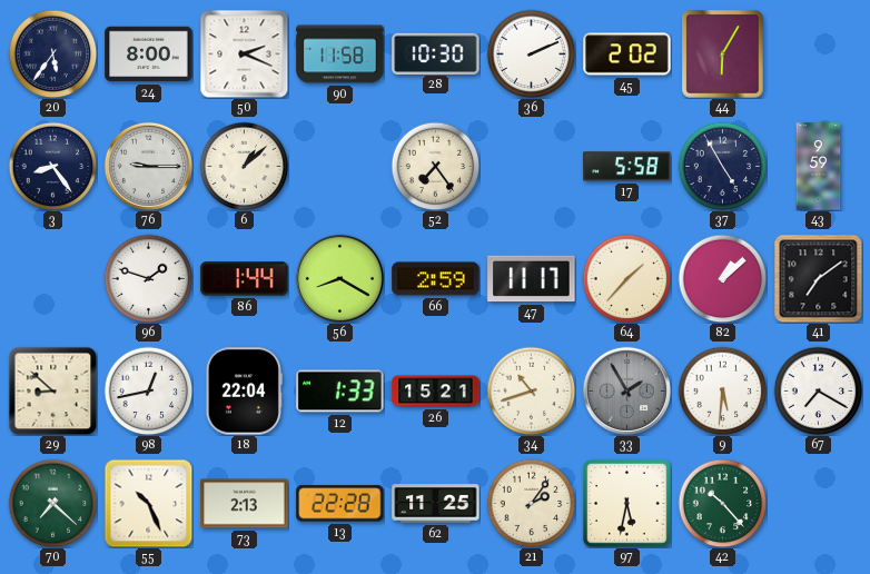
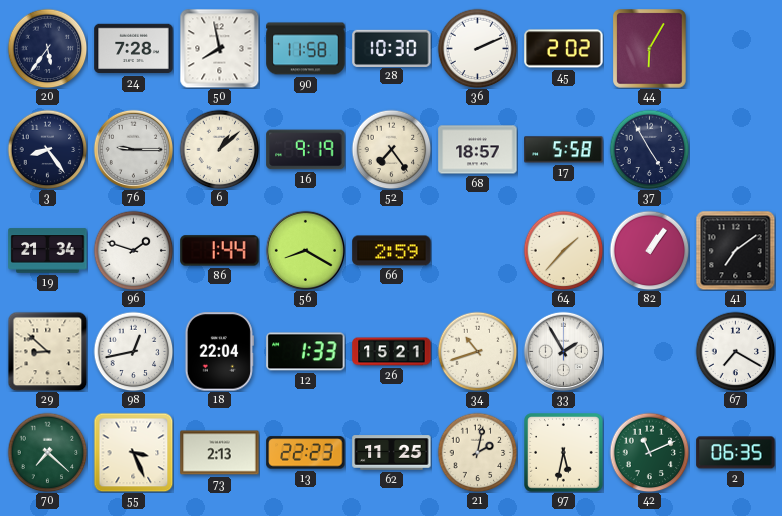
24: 8:00 -> 7:28
50: 2:19 -> 7:58
16: none -> 9:19
68: none -> 18:57
43: 9:59 -> none
19: none -> 21:34
47: 11:17 -> none
82: 1:08 -> 1:06
33 dial: grey -> white
9: 5:31 -> none
55: 10:26 -> 3:26
13: 22:28 -> 22:23
21: 2:06 -> 2:02
42: 10:23 -> 11:11
2: none -> 06:35
